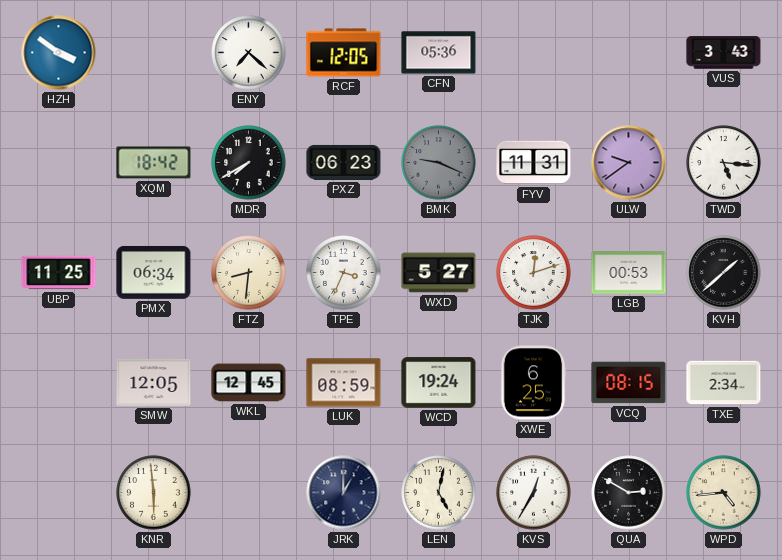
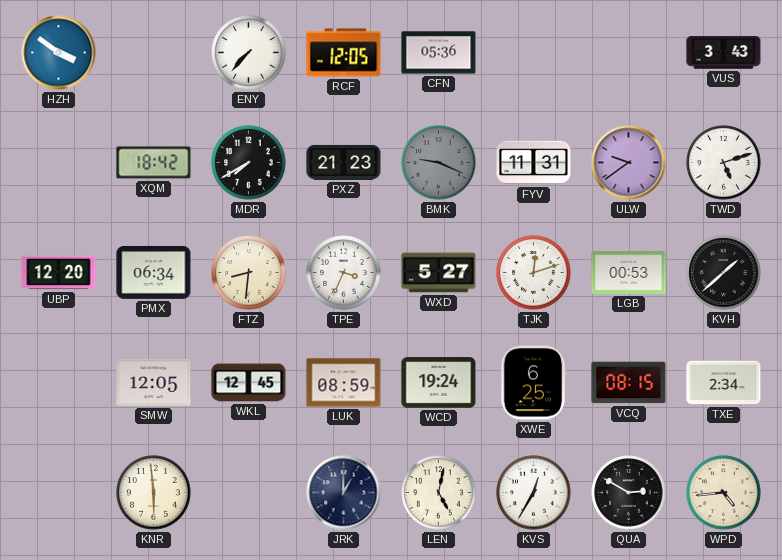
ENY: 7:22 -> 7:37
PXZ: 06:23 -> 21:23
TWD: 5:16 -> 5:12
UBP: 11:25 -> 12:20
